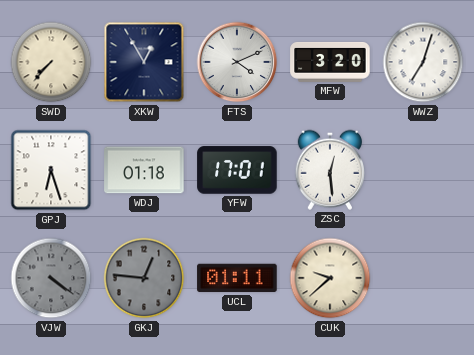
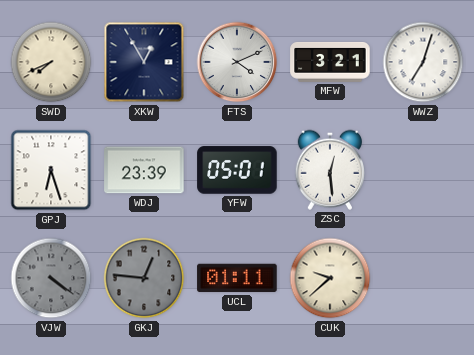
SWD: 7:37 -> 7:41
MFW: 3:20 -> 3:21
WDJ: 01:18 -> 23:39
YFW: 17:01 -> 05:01
